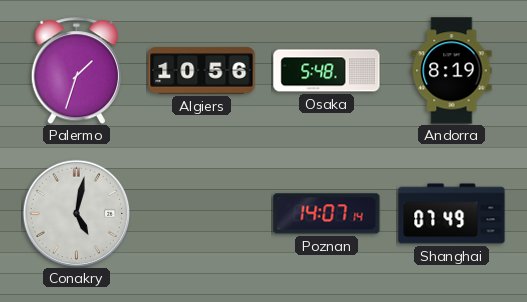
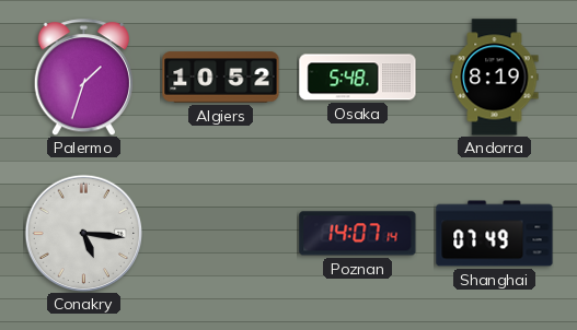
Algiers: 10:56 -> 10:52
Conakry: 5:02 -> 5:16
